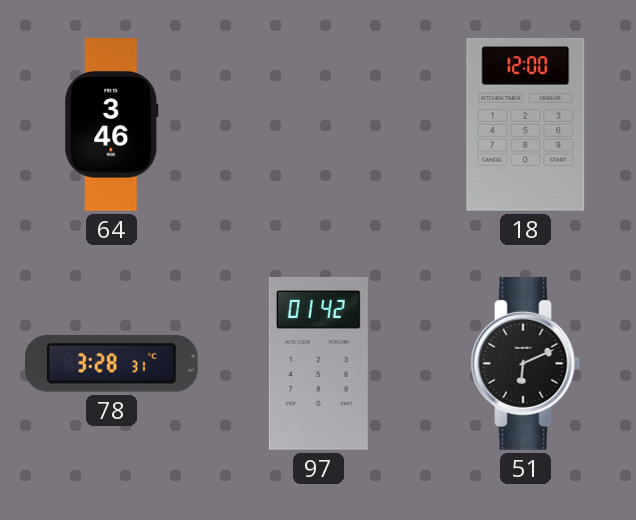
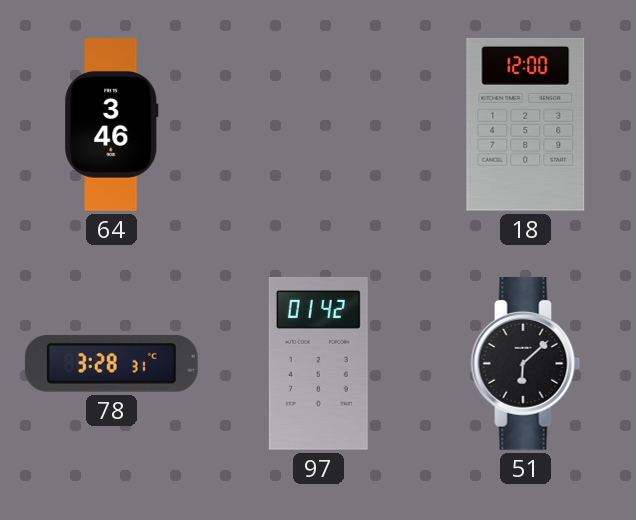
51: 6:11 -> 6:08
